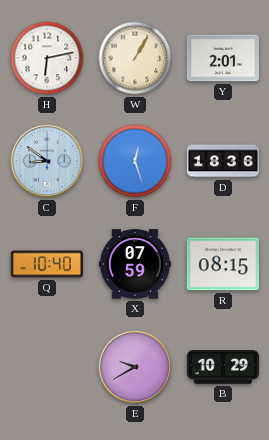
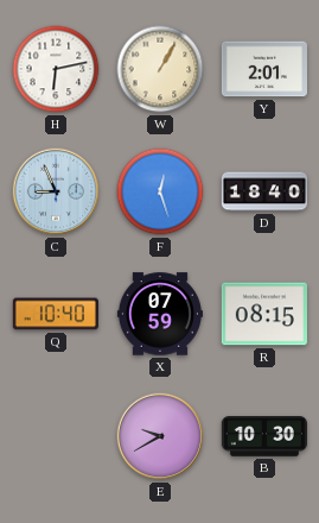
C: 8:51 -> 8:56
D: 18:36 -> 18:40
B: 10:29 -> 10:30
